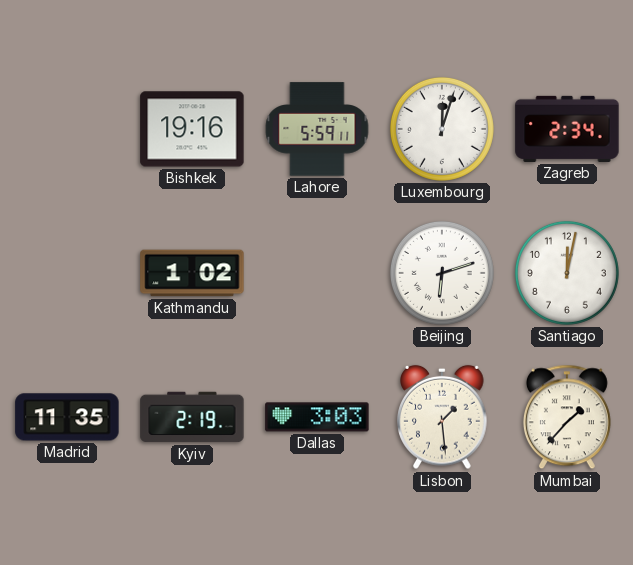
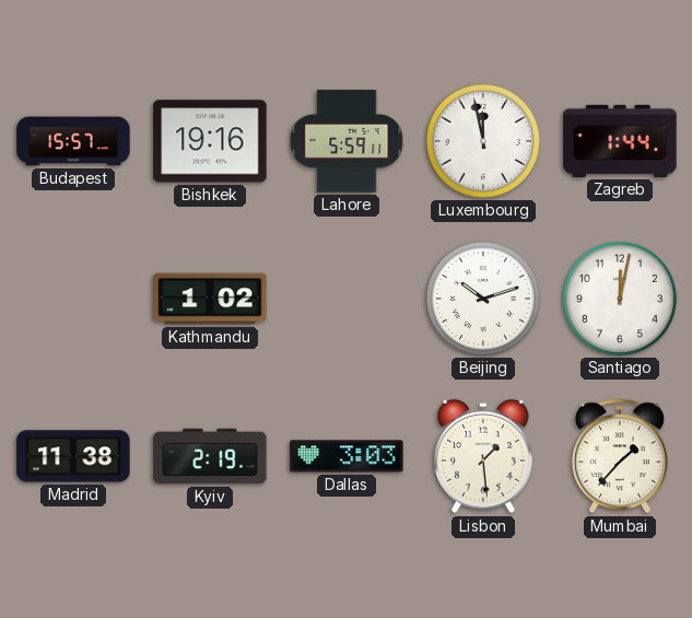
Budapest: none -> 15:57
Luxembourg: 12:03 -> 11:58
Zagreb: 2:34 -> 1:44
Beijing: 6:12 -> 10:12
Madrid: 11:35 -> 11:38
